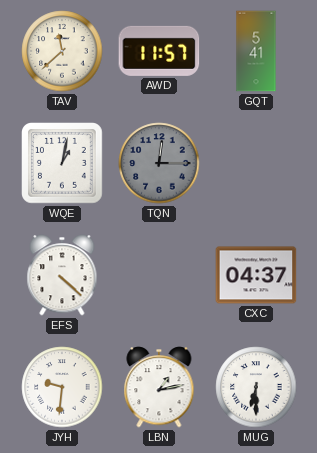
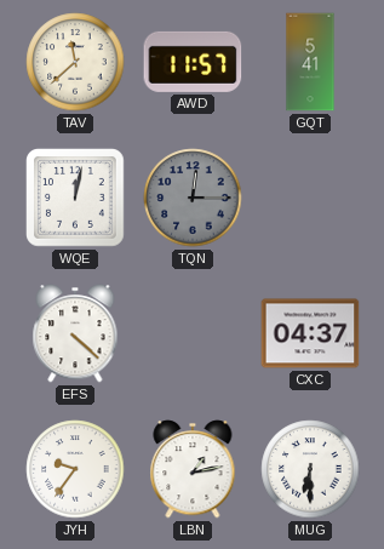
WQE: 1:02 -> 12:02
JYH: 9:31 -> 9:36
